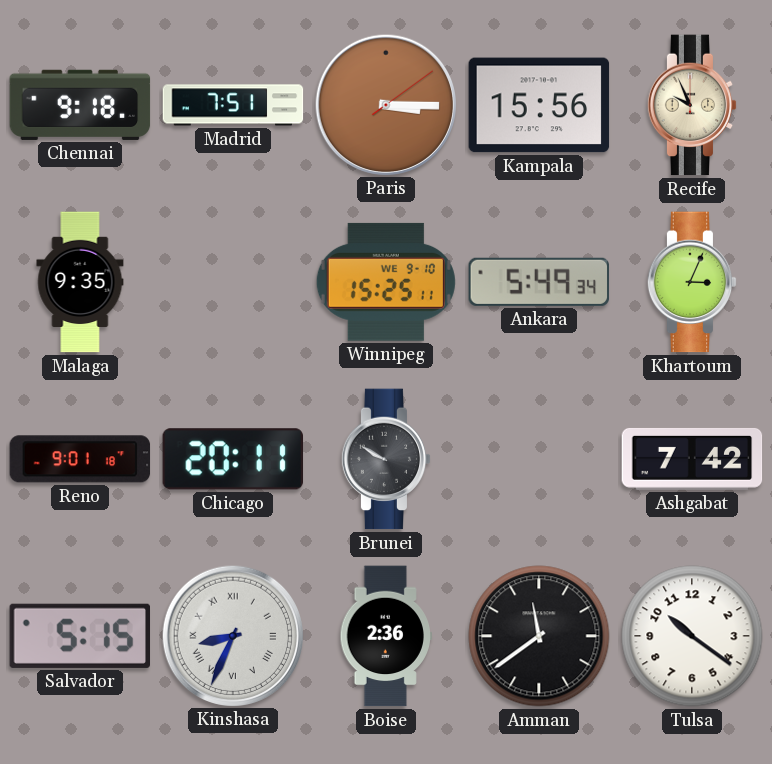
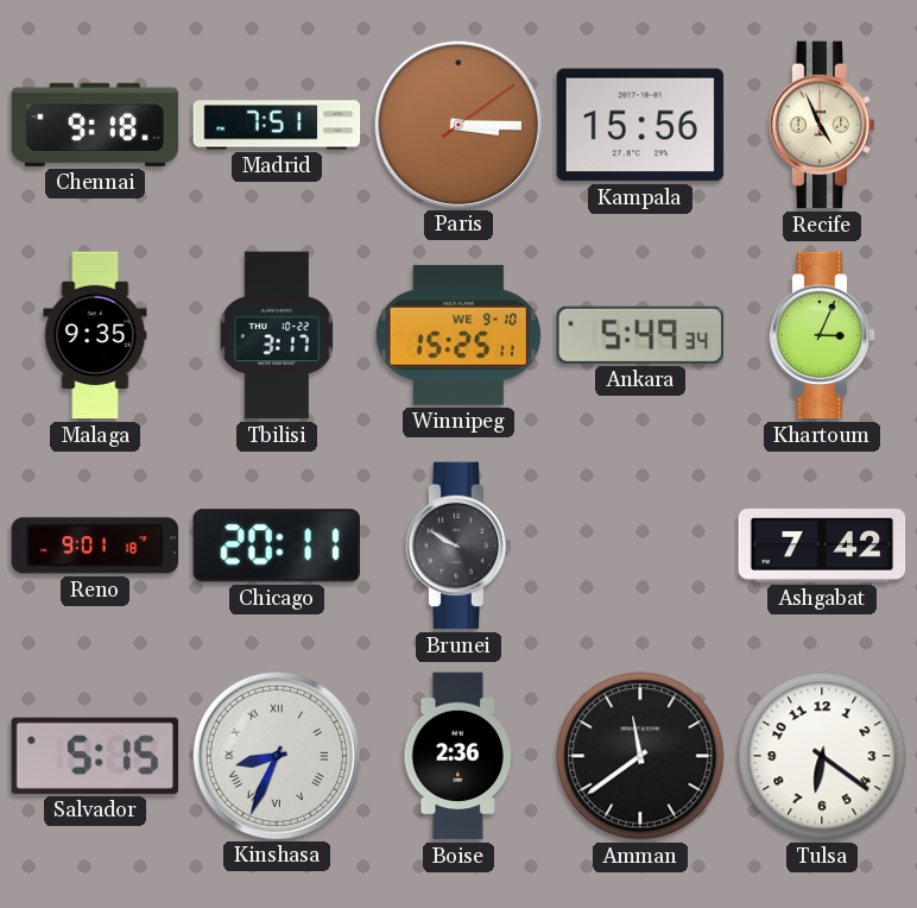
Recife: 9:56 -> 4:56
Tbilisi: none -> 3:17
Tulsa: 10:21 -> 6:21
